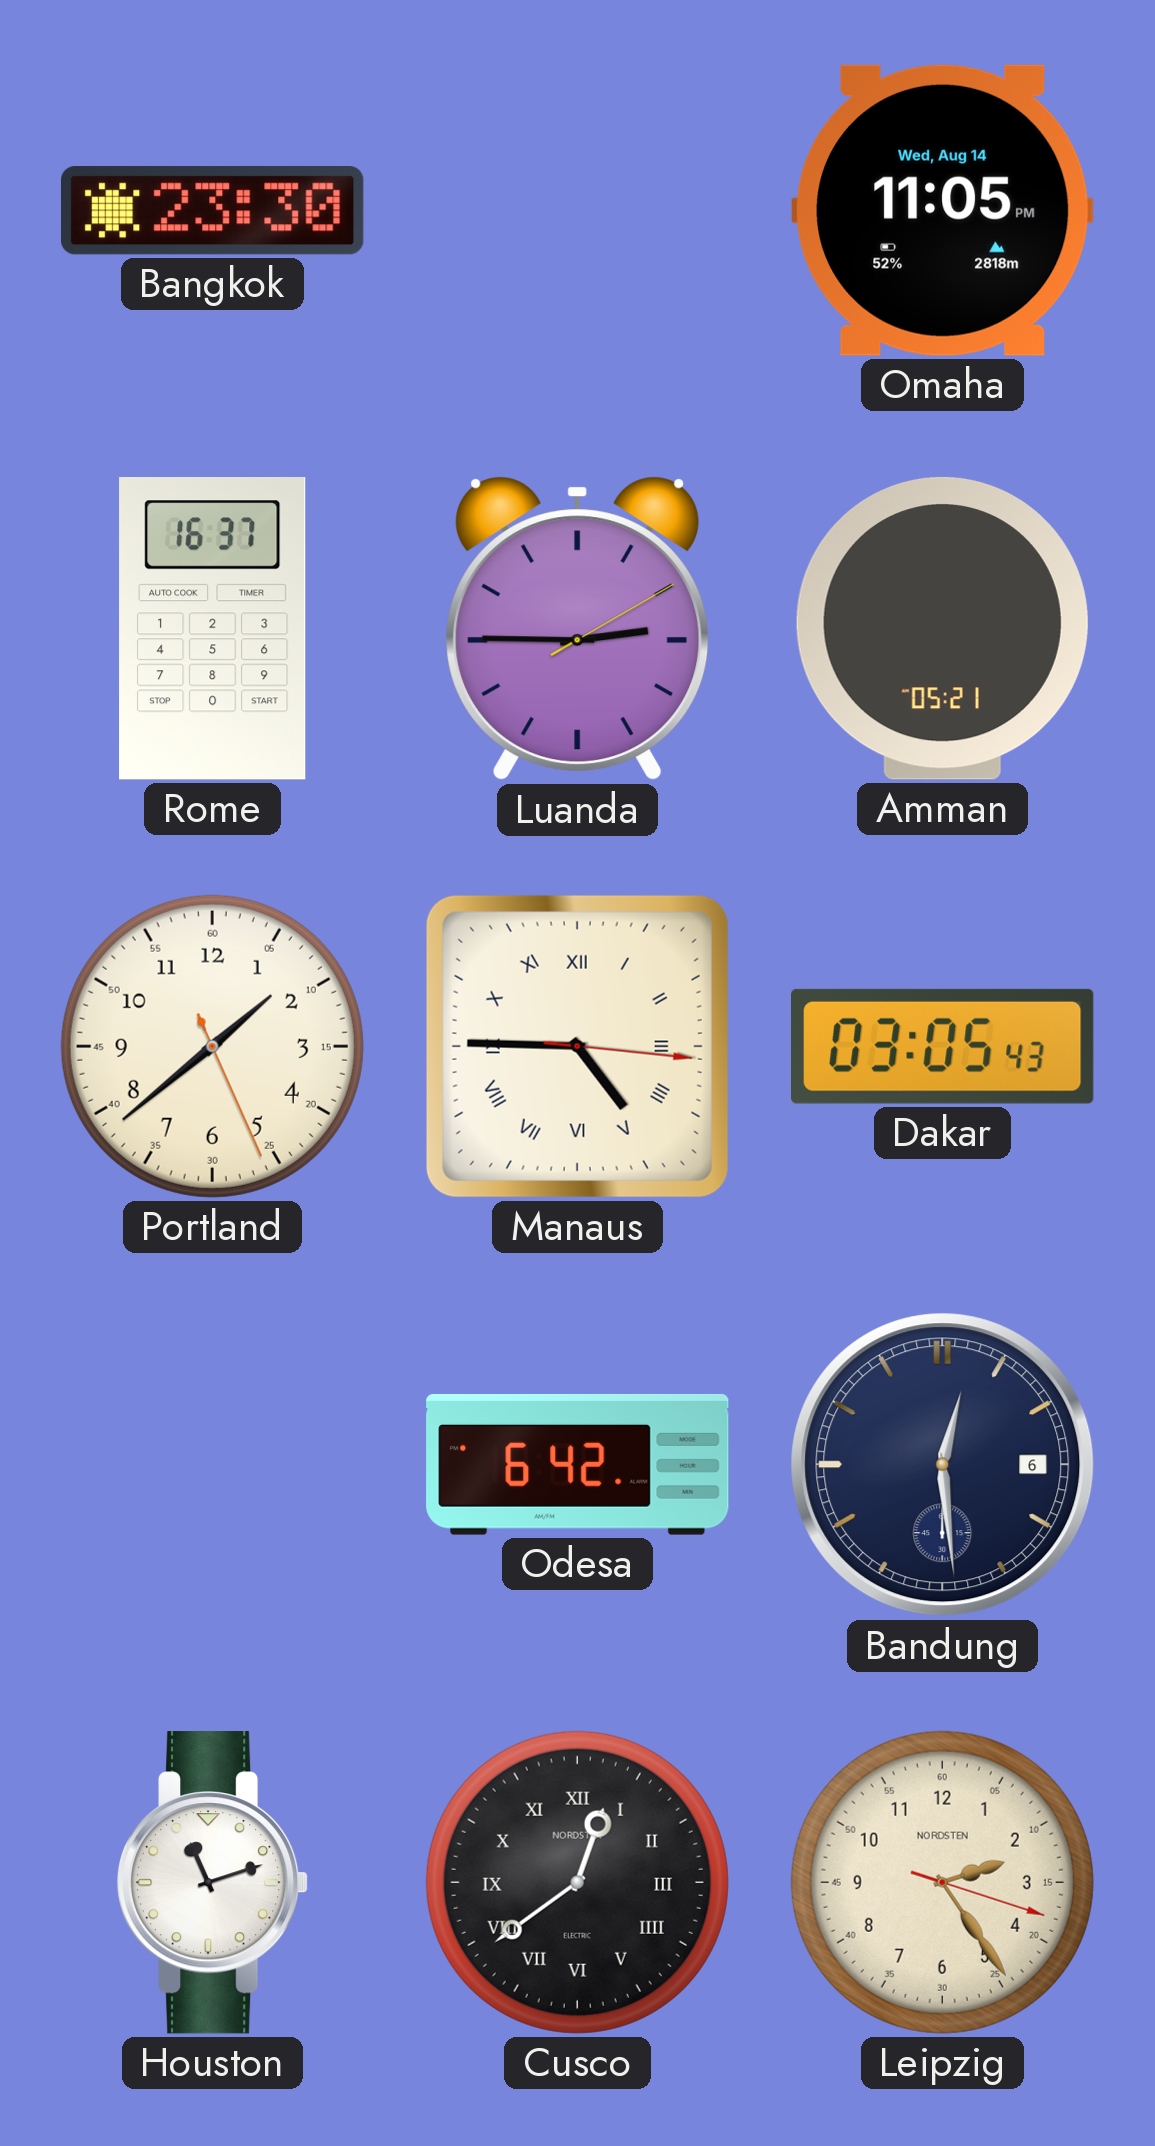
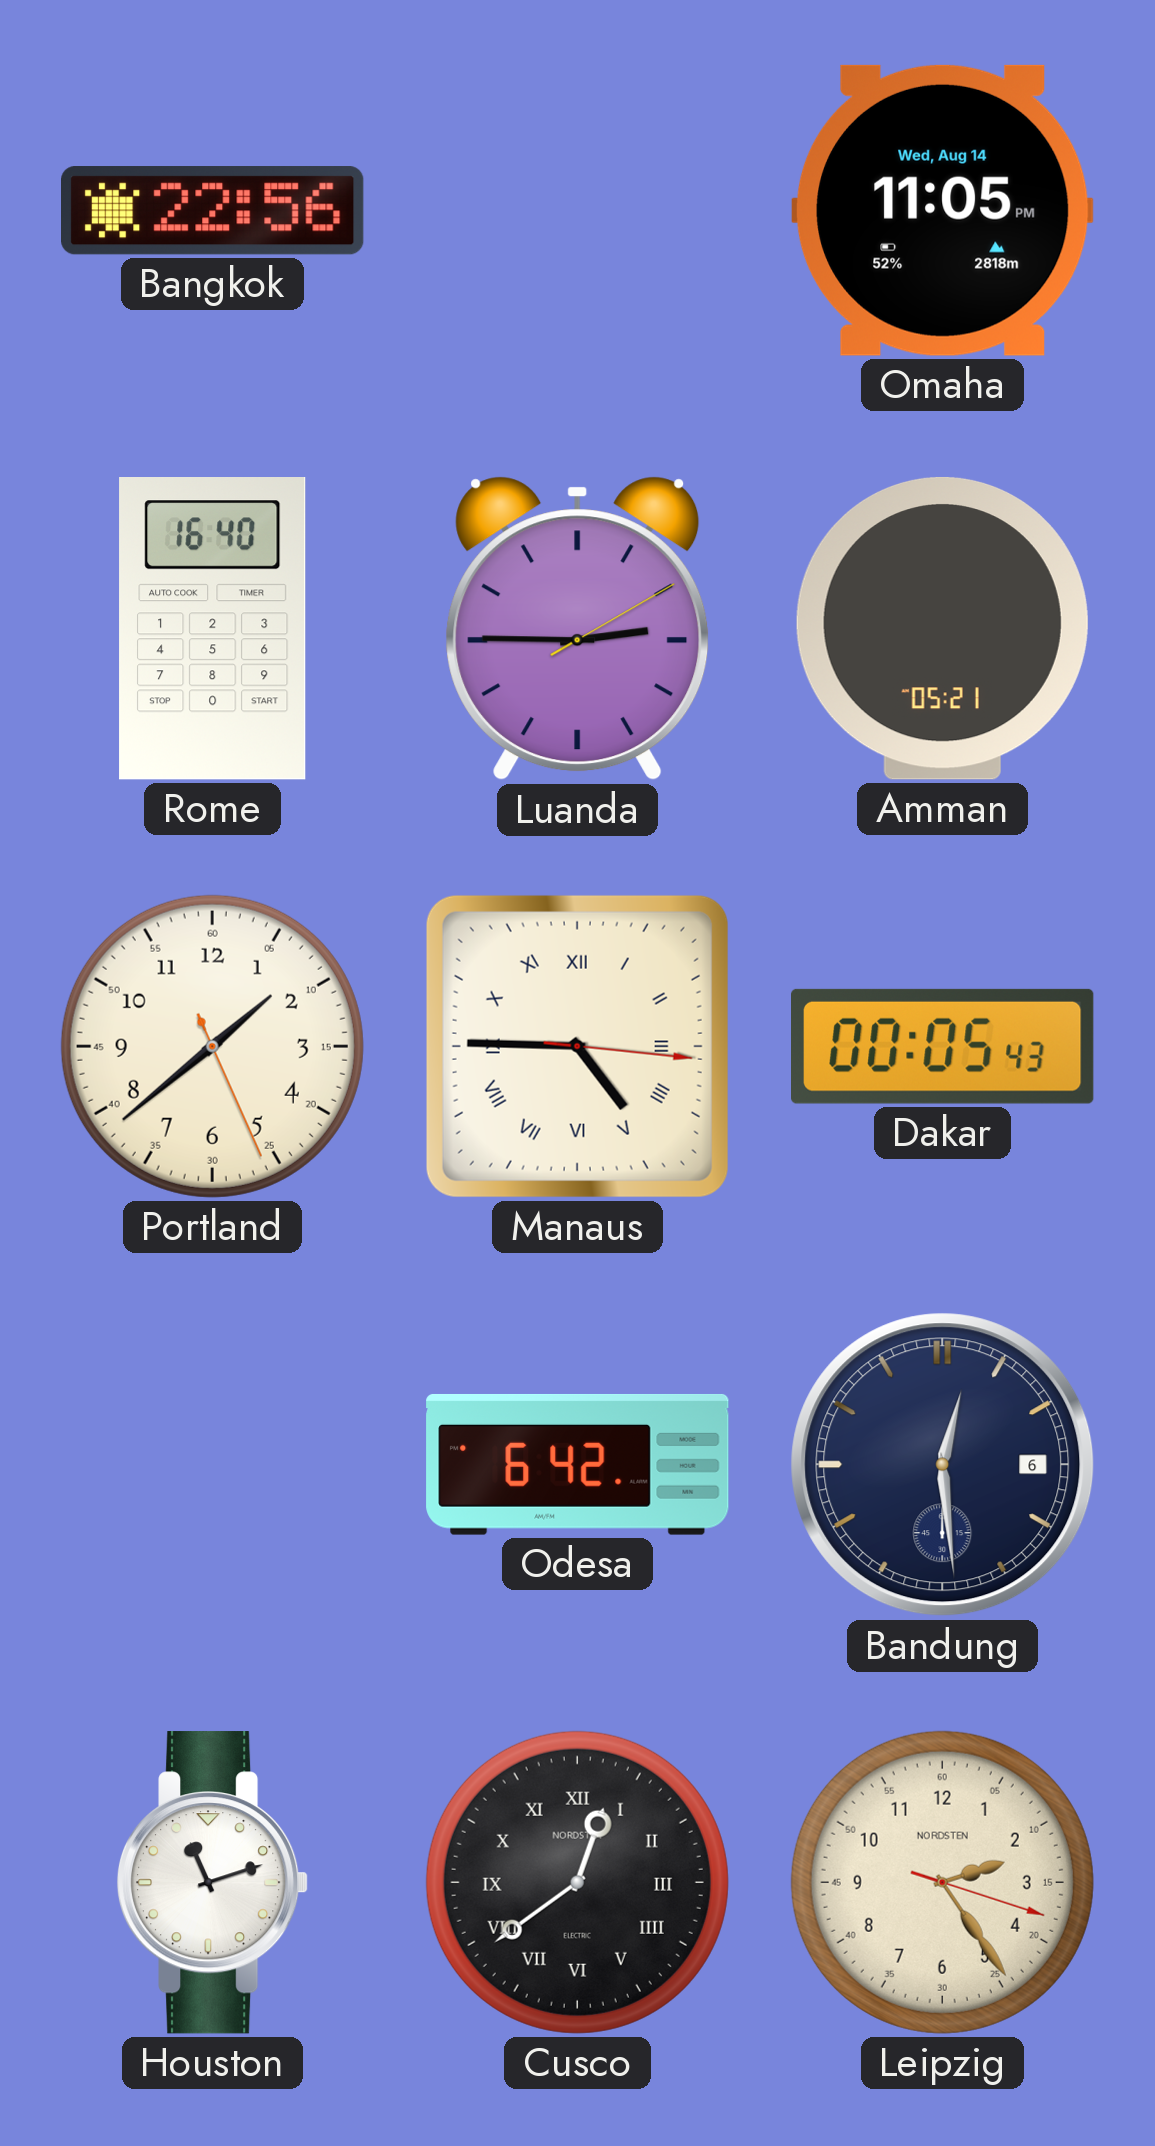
Bangkok: 23:30 -> 22:56
Rome: 16:37 -> 16:40
Dakar: 03:05 -> 00:05
